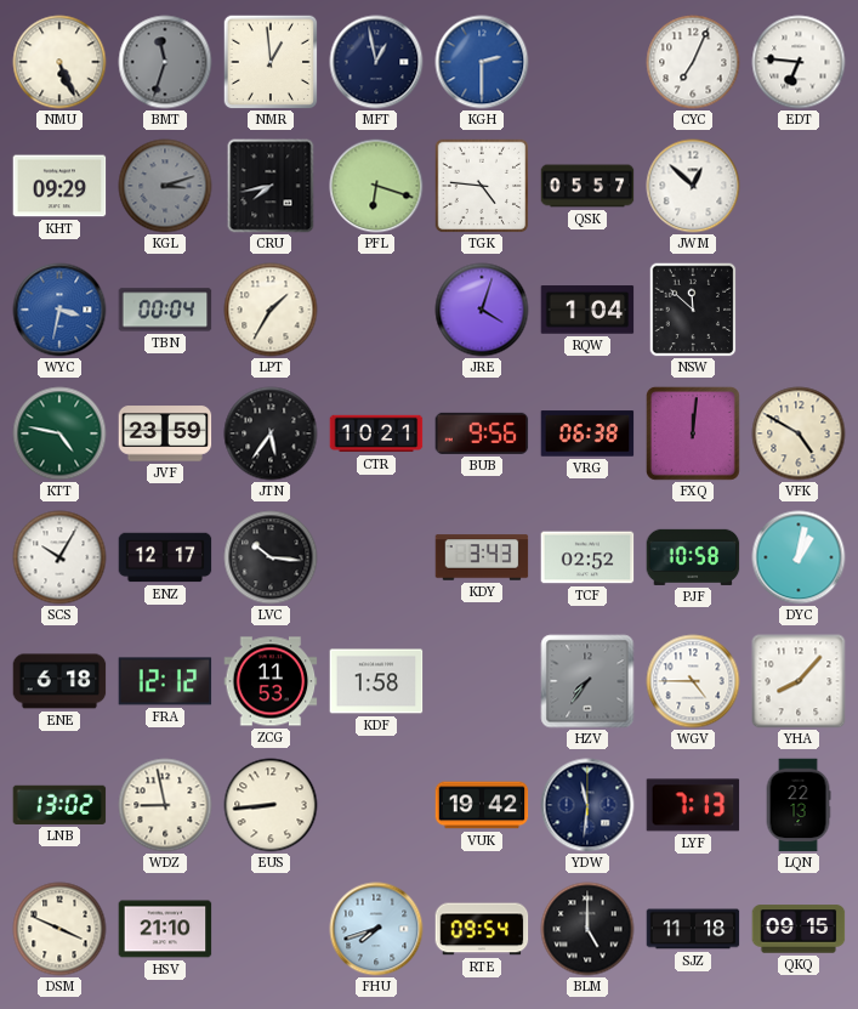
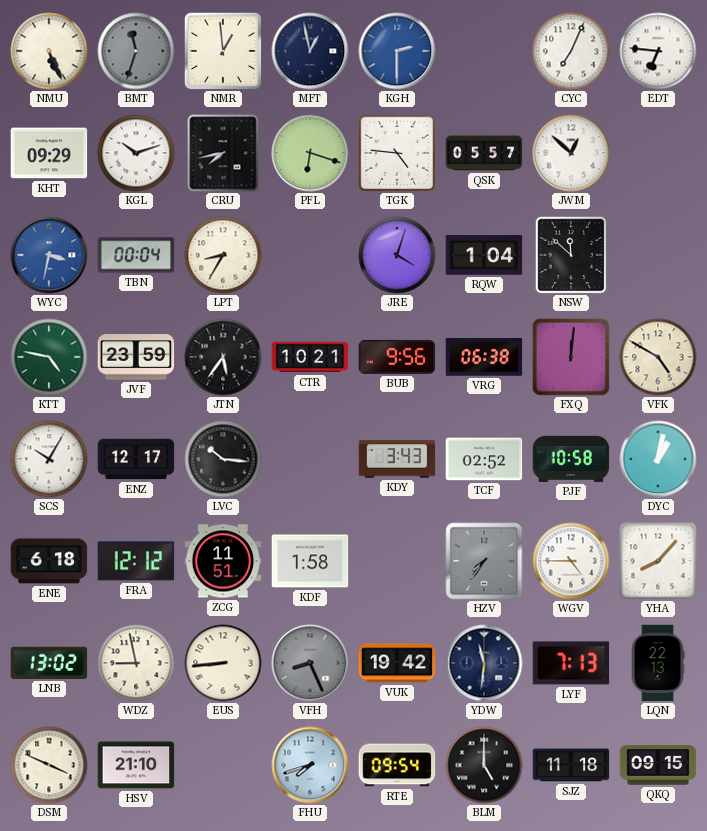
KGL: 3:12 -> 10:12
KGL dial: grey -> white
LPT: 1:35 -> 8:35
ZCG: 11:53 -> 11:51
VFH: none -> 8:26
